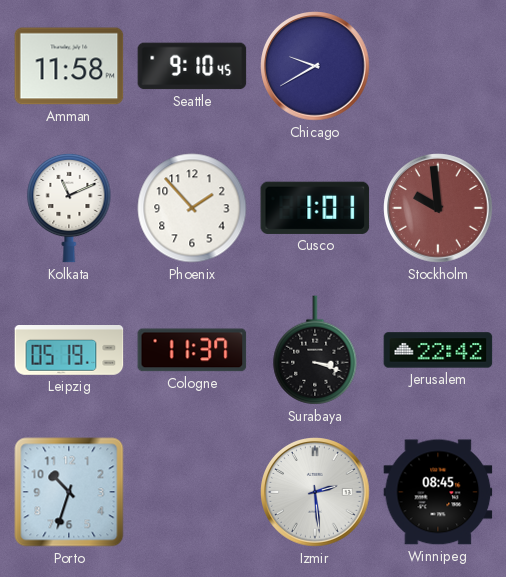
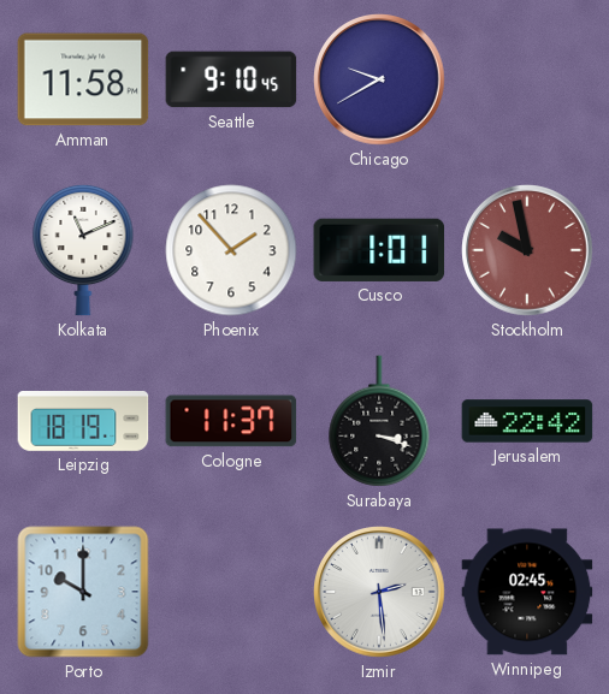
Stockholm: 9:59 -> 9:58
Leipzig: 05:19 -> 18:19
Porto: 10:33 -> 10:00
Winnipeg: 08:45 -> 02:45
